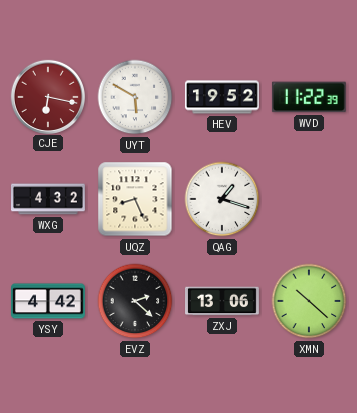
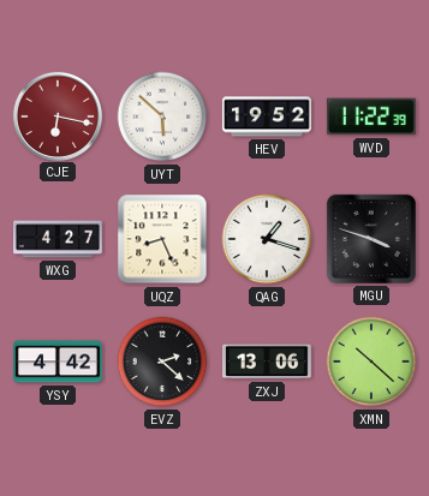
UYT: 5:50 -> 5:52
WXG: 4:32 -> 4:27
MGU: none -> 3:48
